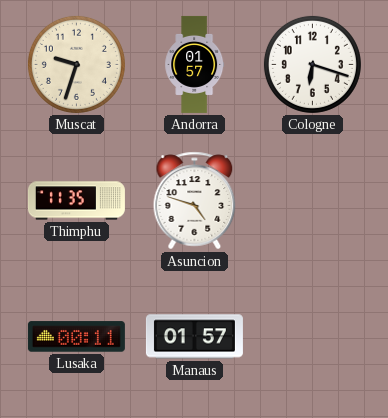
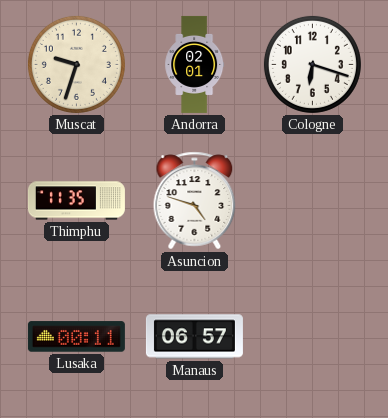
Andorra: 01:57 -> 02:01
Manaus: 01:57 -> 06:57
